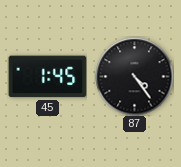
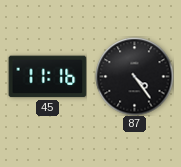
45: 1:45 -> 11:16
